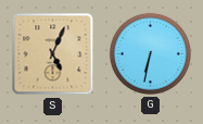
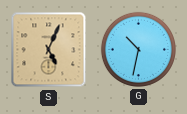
G: 6:32 -> 10:32
